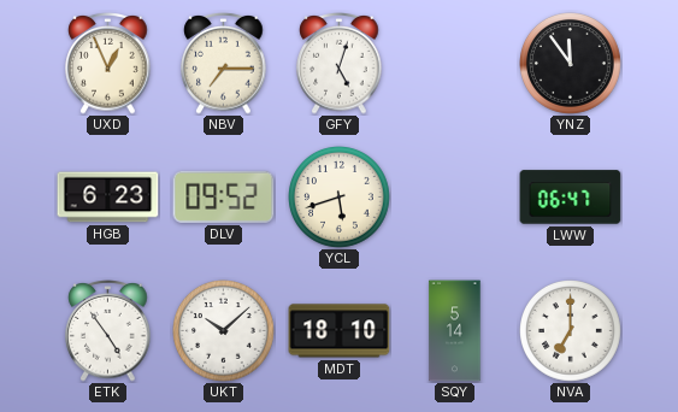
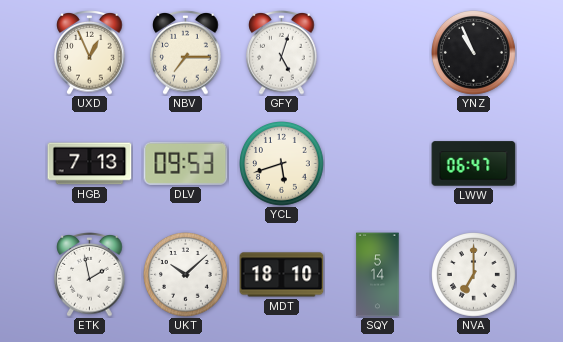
YNZ: 11:54 -> 10:56
HGB: 6:23 -> 7:13
DLV: 09:52 -> 09:53
ETK: 4:54 -> 1:58
